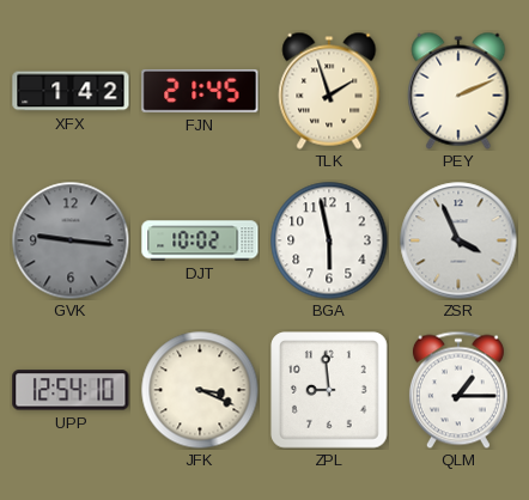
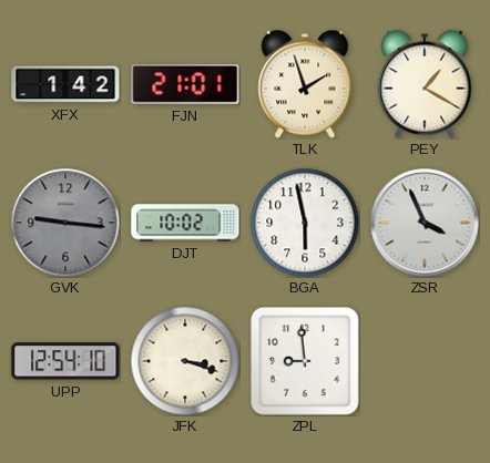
FJN: 21:45 -> 21:01
PEY: 2:11 -> 1:20
JFK: 3:19 -> 3:18
QLM: 1:15 -> none
